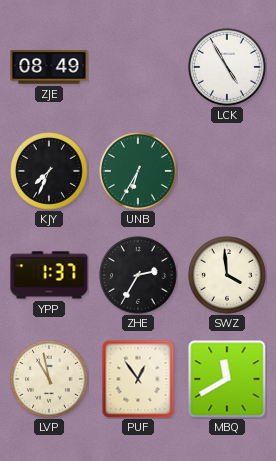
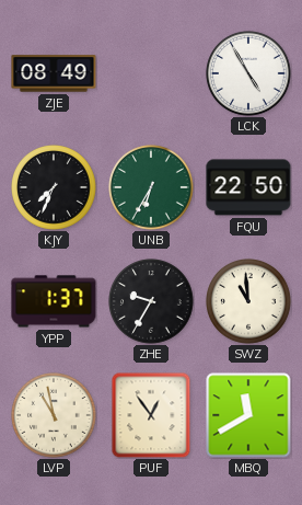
FQU: none -> 22:50
ZHE: 2:35 -> 9:35
SWZ: 3:59 -> 10:59
